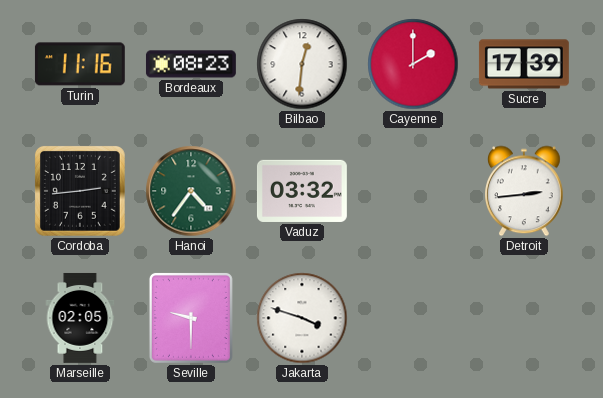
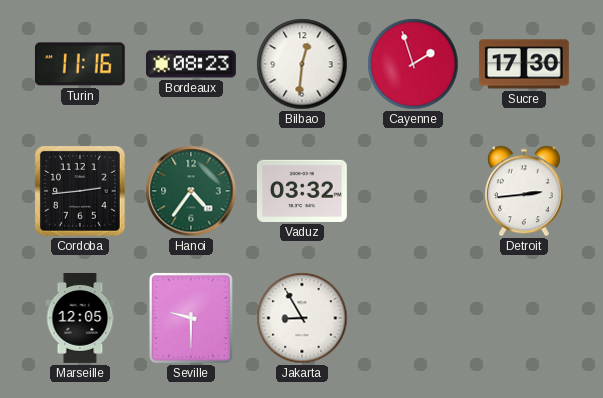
Cayenne: 2:00 -> 1:57
Sucre: 17:39 -> 17:30
Marseille: 02:05 -> 12:05
Jakarta: 3:48 -> 8:55
